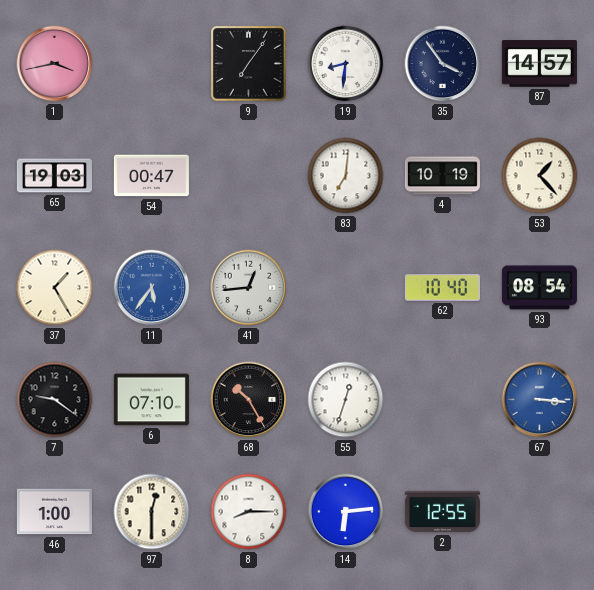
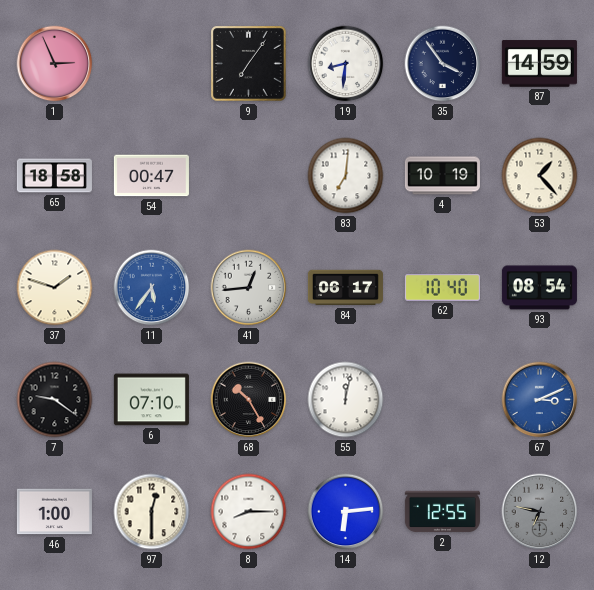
1: 3:43 -> 2:56
87: 14:57 -> 14:59
65: 19:03 -> 18:58
37: 1:25 -> 1:48
84: none -> 06:17
55: 12:33 -> 12:02
67: 3:16 -> 3:11
12: none -> 6:47
